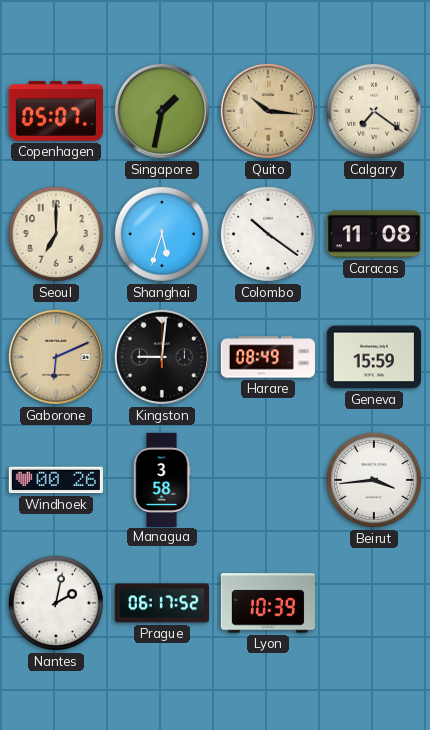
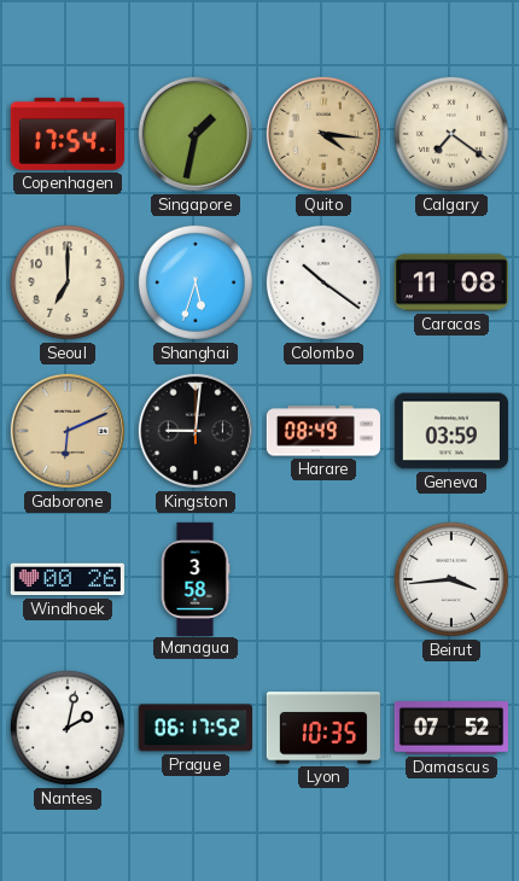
Copenhagen: 05:07 -> 17:54
Quito: 10:16 -> 4:16
Geneva: 15:59 -> 03:59
Lyon: 10:39 -> 10:35
Damascus: none -> 07:52
